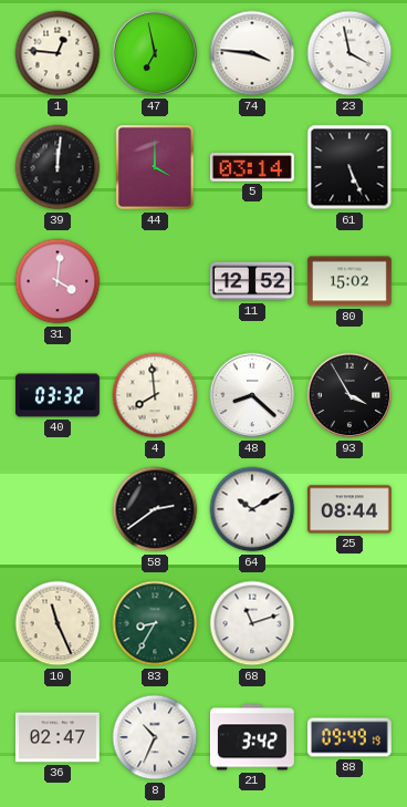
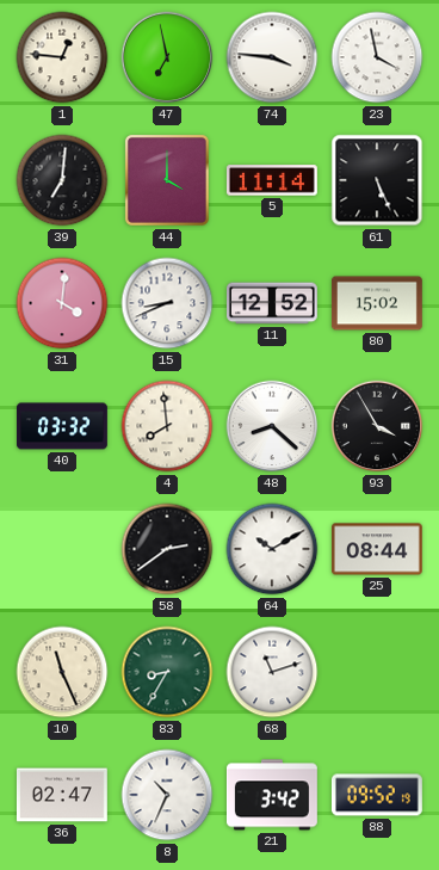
39: 12:01 -> 7:01
5: 03:14 -> 11:14
15: none -> 8:41
88: 09:49 -> 09:52
